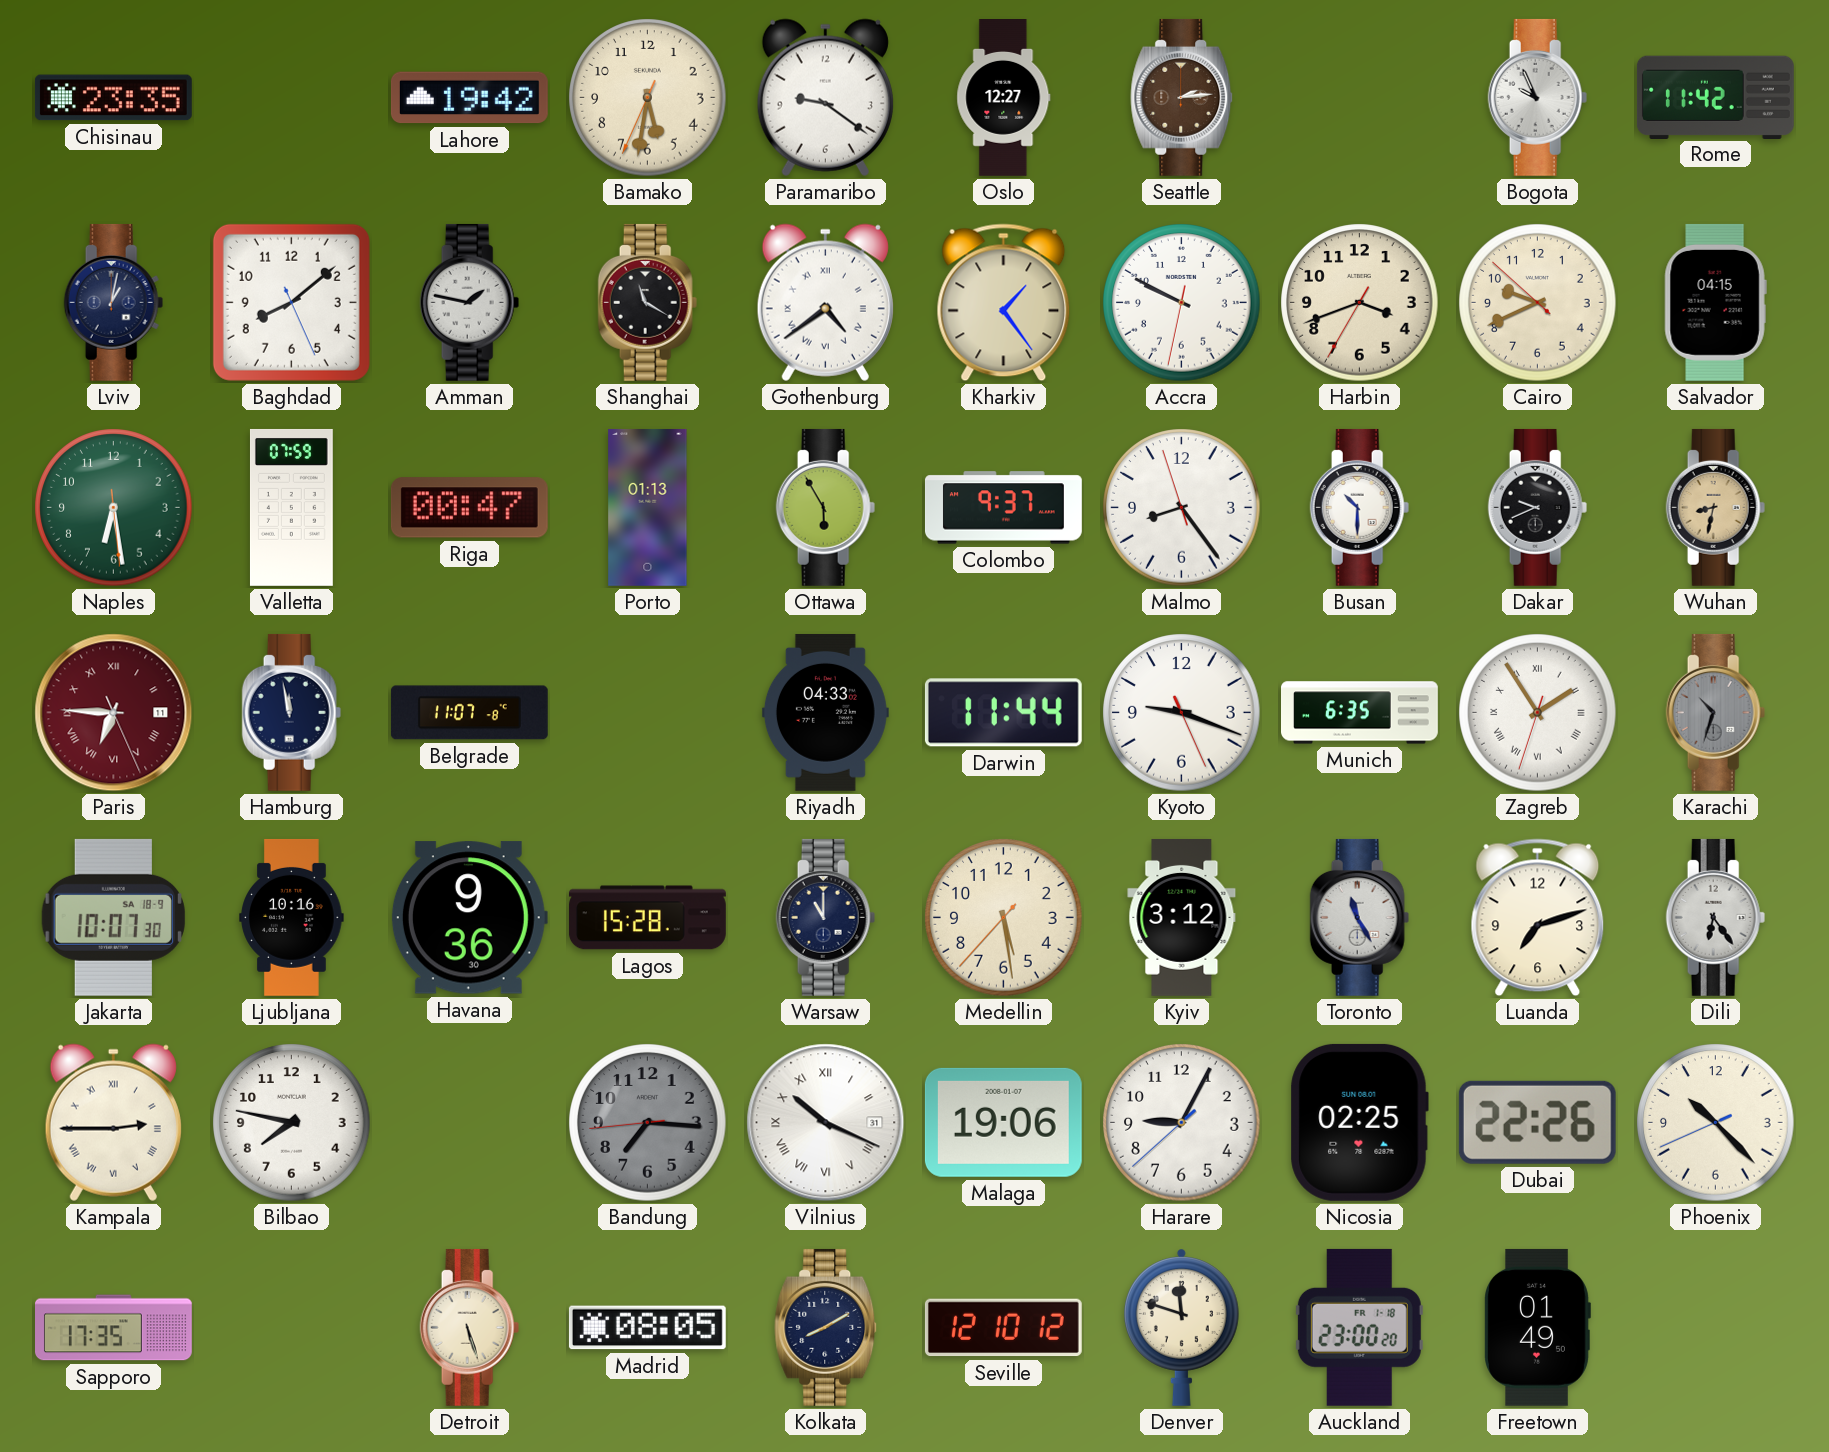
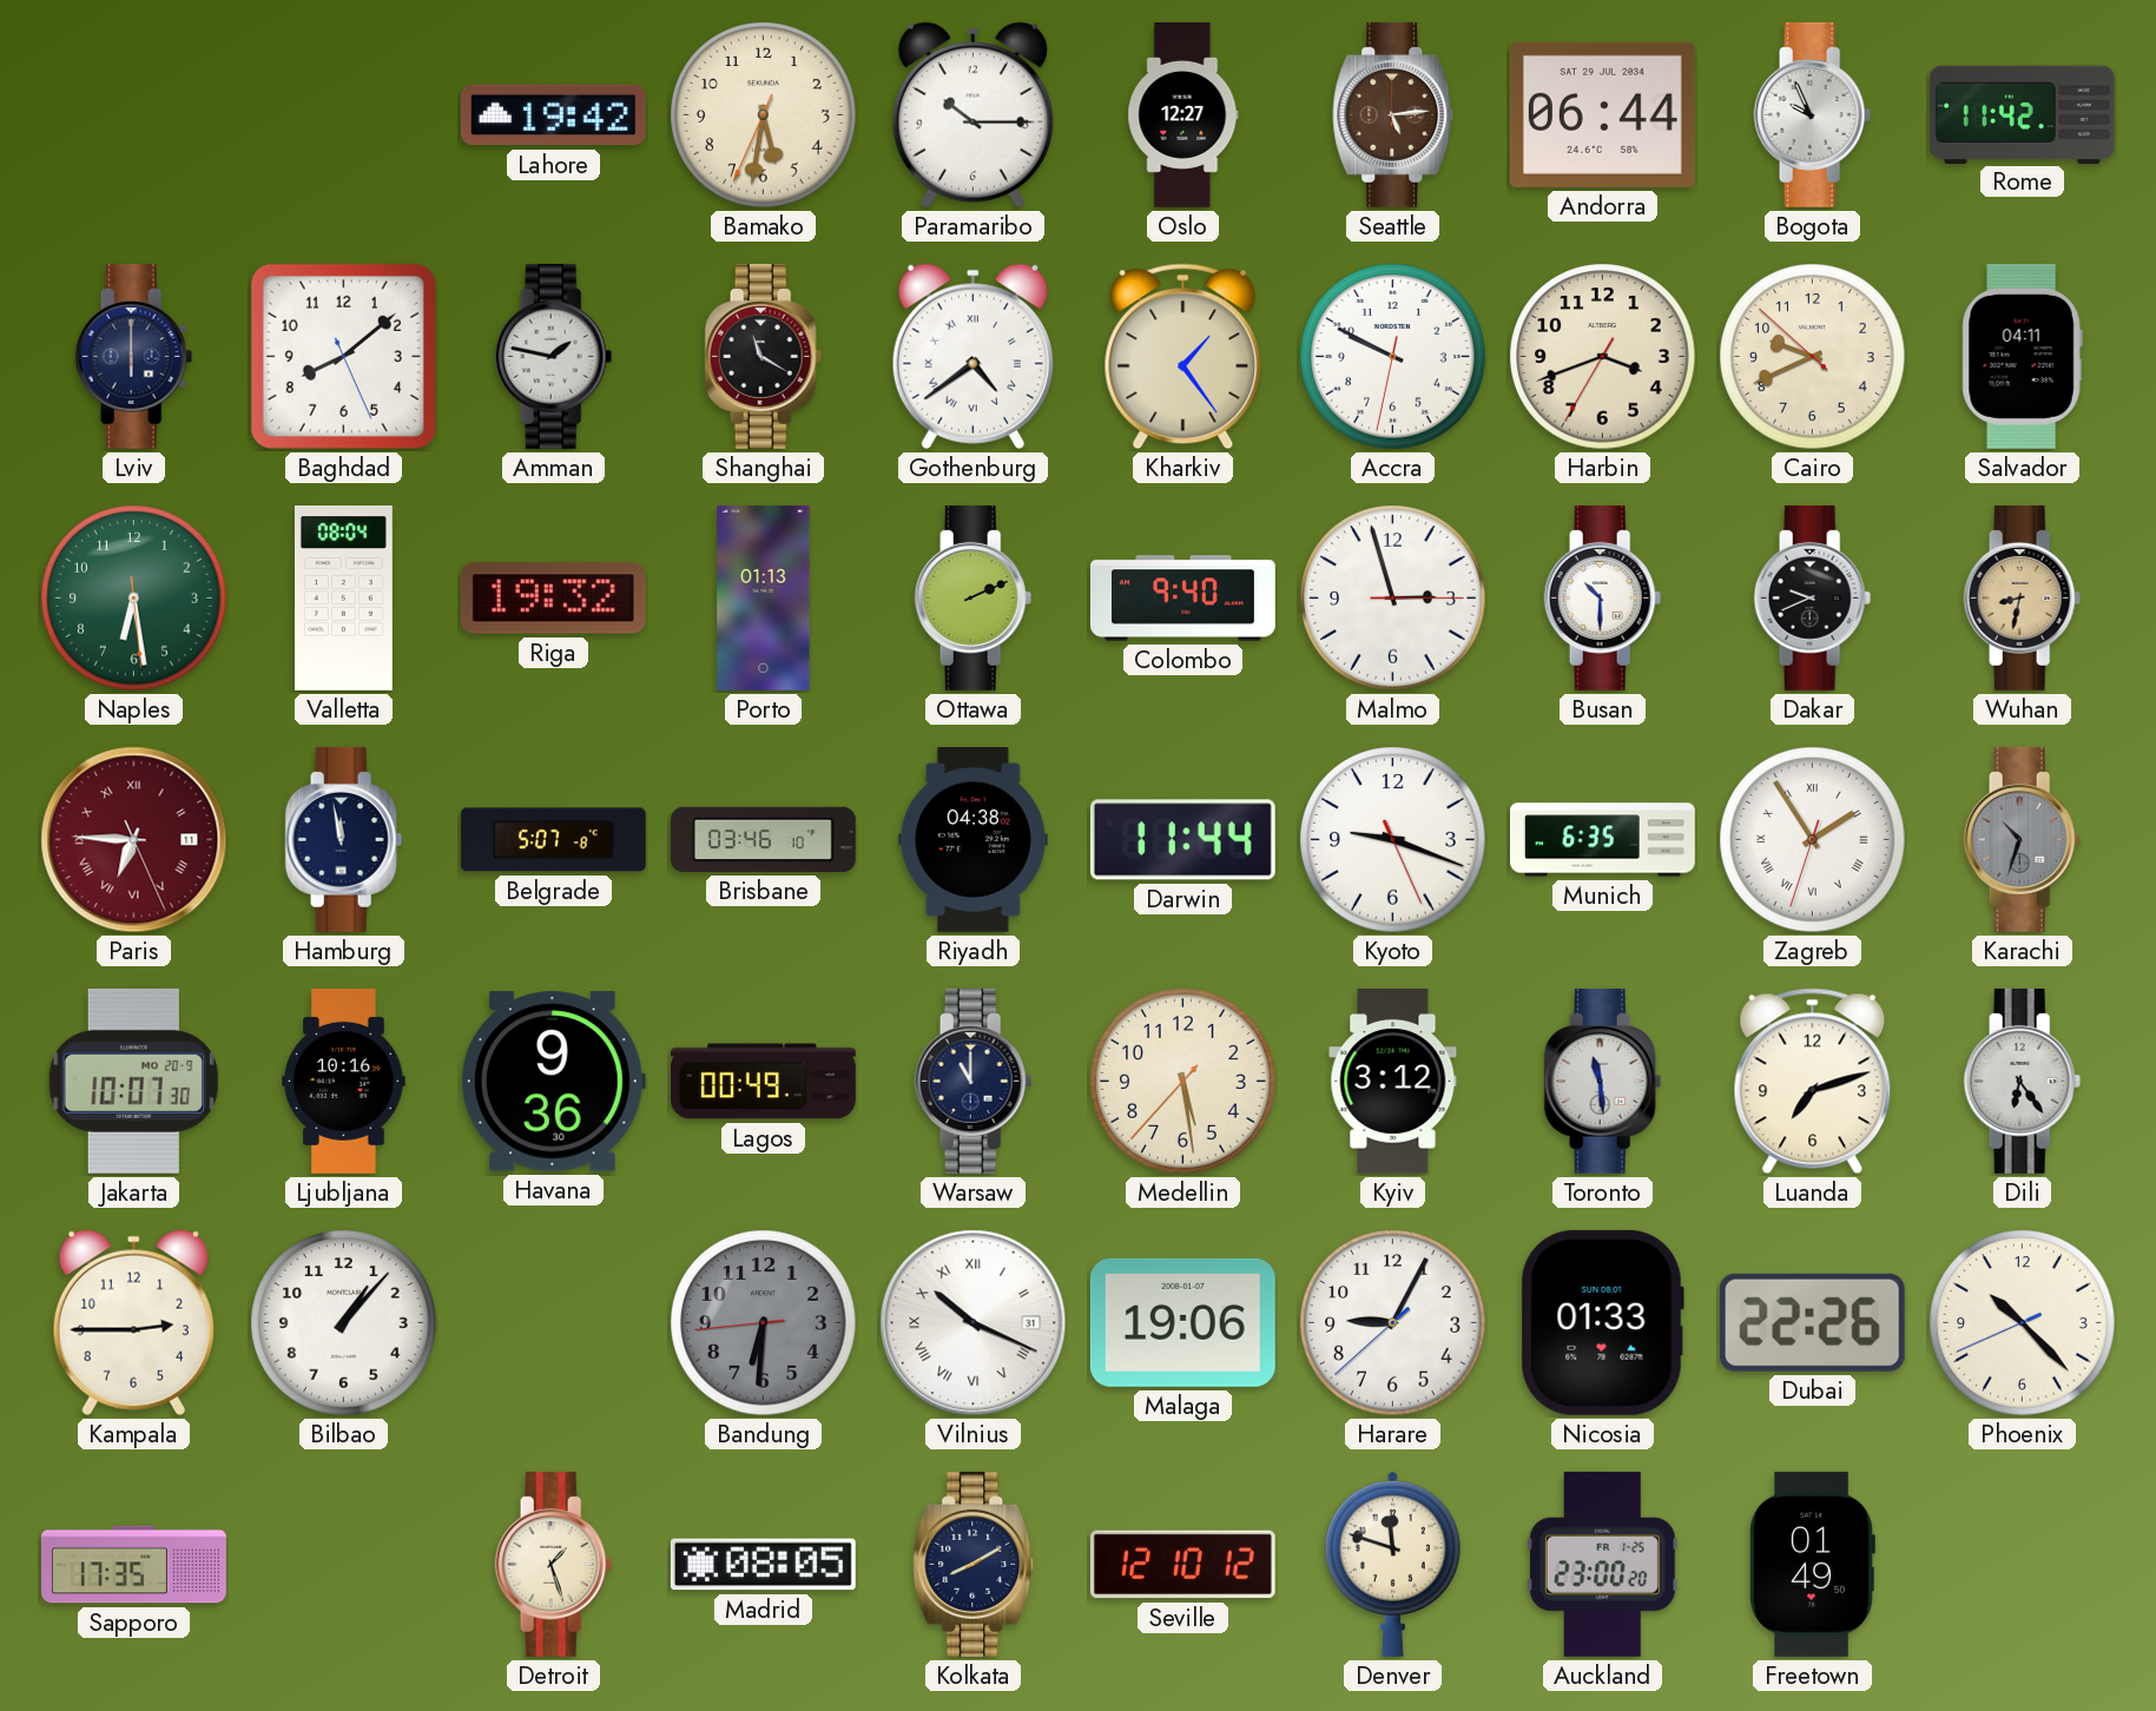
Chisinau: 23:35 -> none
Paramaribo: 9:21 -> 10:15
Seattle: 2:14 -> 5:14
Andorra: none -> 06:44
Lviv: 1:02 -> 6:00
Salvador: 04:15 -> 04:11
Valletta: 07:59 -> 08:04
Riga: 00:47 -> 19:32
Ottawa: 5:55 -> 2:11
Colombo: 9:37 -> 9:40
Malmo: 8:23 -> 2:57
Belgrade: 11:07 -> 5:07
Brisbane: none -> 03:46
Riyadh: 04:33 -> 04:38
Jakarta date: SA 18-9 -> MO 20-9
Lagos: 15:28 -> 00:49
Toronto: 11:25 -> 11:29
Kampala numerals: Roman -> Arabic
Bilbao: 7:47 -> 1:07
Bandung: 7:15 -> 6:30
Nicosia: 02:25 -> 01:33
Detroit: 5:27 -> 1:27
Auckland date: FR 1-18 -> FR 1-25
